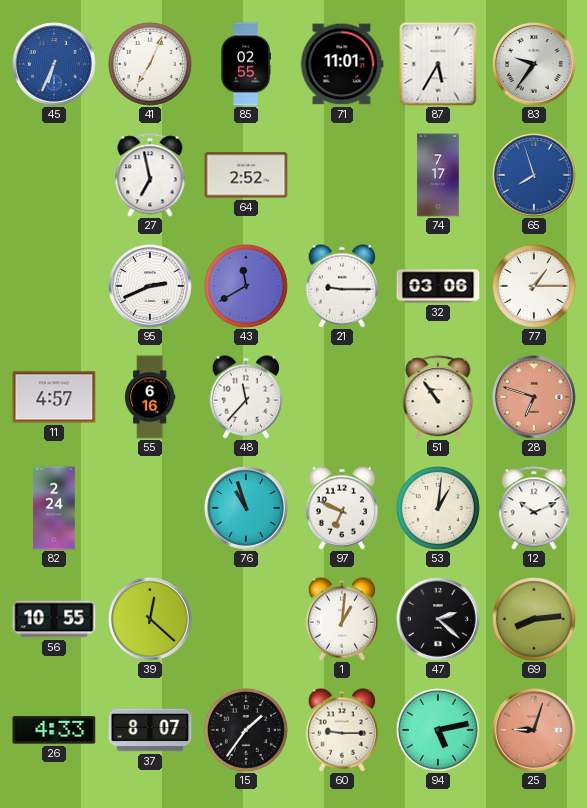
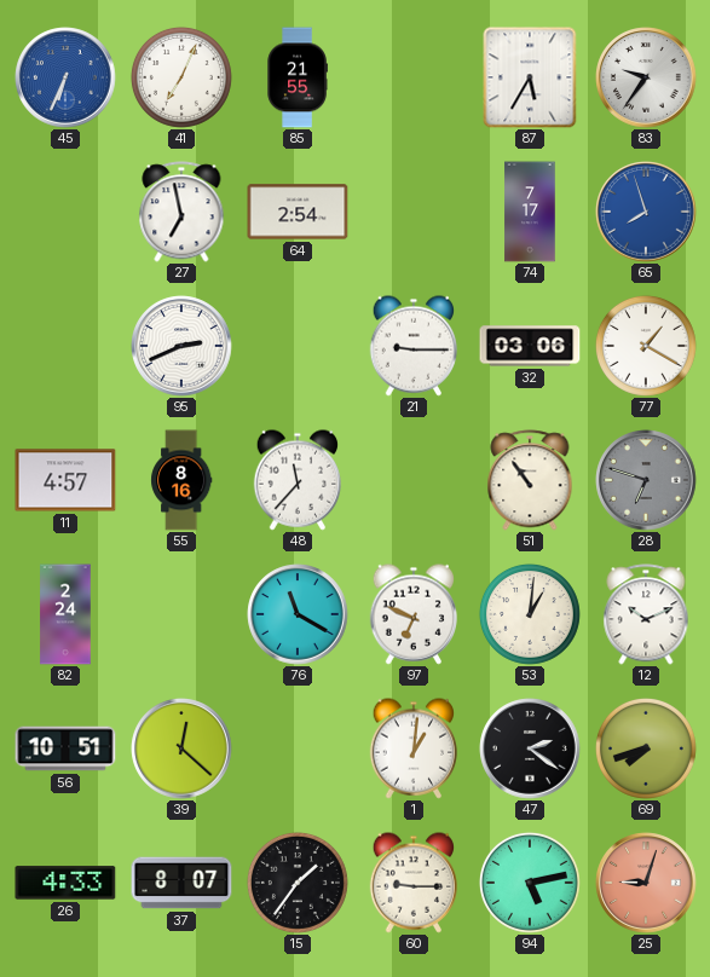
85: 02:55 -> 21:55
71: 11:01 -> none
64: 2:52 -> 2:54
43: 11:40 -> none
77: 1:15 -> 1:20
55: 6:16 -> 8:16
28 dial: salmon -> grey
76: 10:57 -> 11:20
56: 10:55 -> 10:51
47: 2:22 -> 2:21
69: 8:14 -> 7:42
